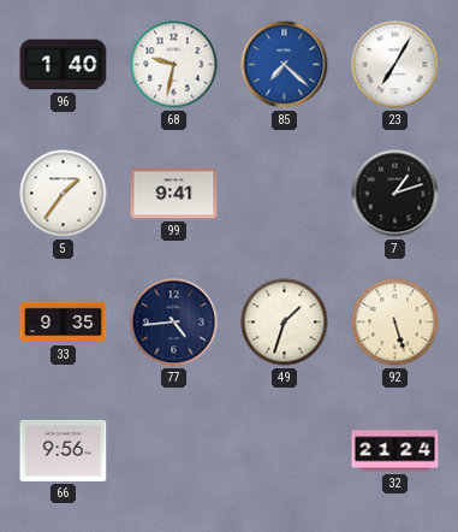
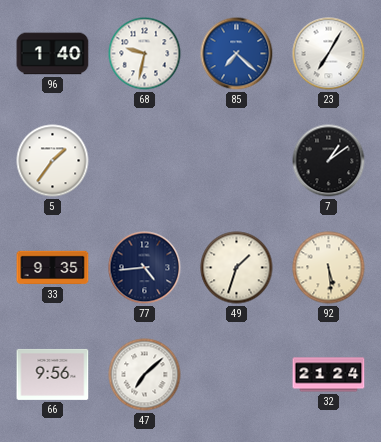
99: 9:41 -> none
7: 1:12 -> 1:09
92: 5:27 -> 5:29
47: none -> 7:08
